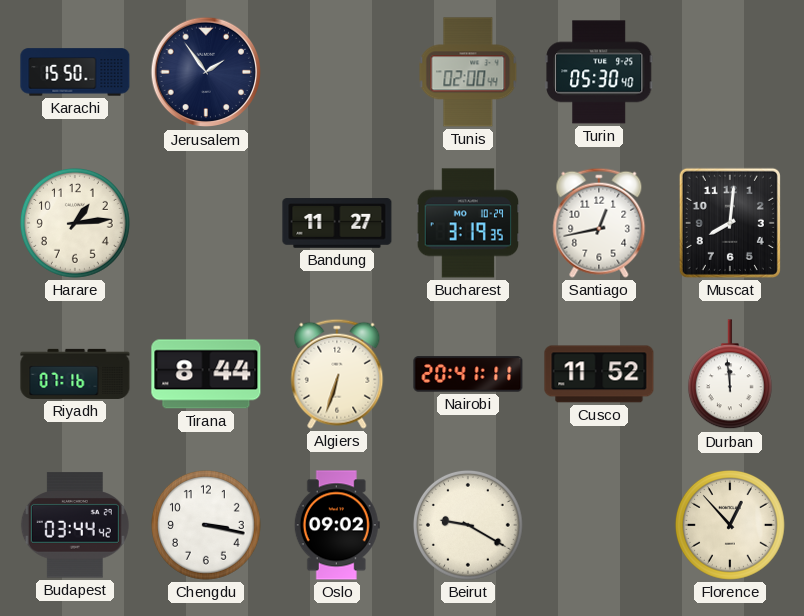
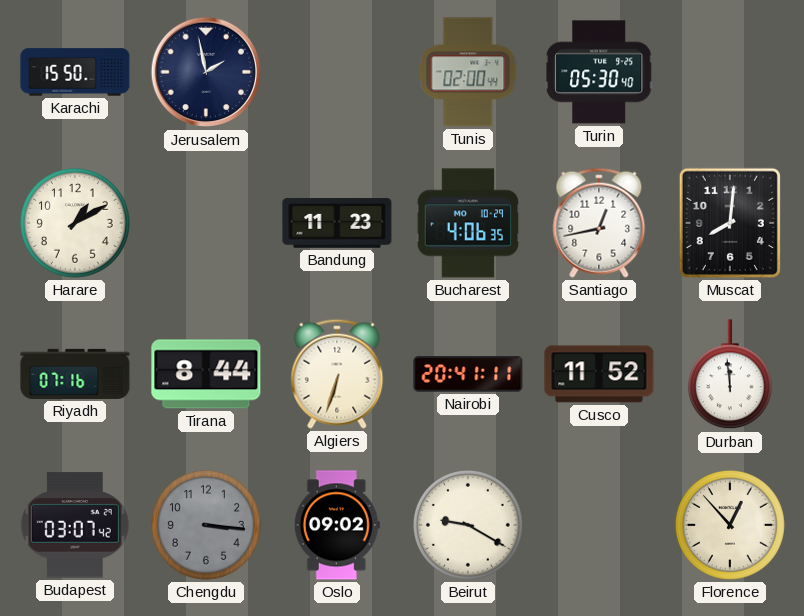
Jerusalem: 1:54 -> 1:58
Harare: 1:14 -> 1:10
Bandung: 11:27 -> 11:23
Bucharest: 3:19 -> 4:06
Budapest: 03:44 -> 03:07
Chengdu: 3:17 -> 3:16
Chengdu dial: white -> grey
